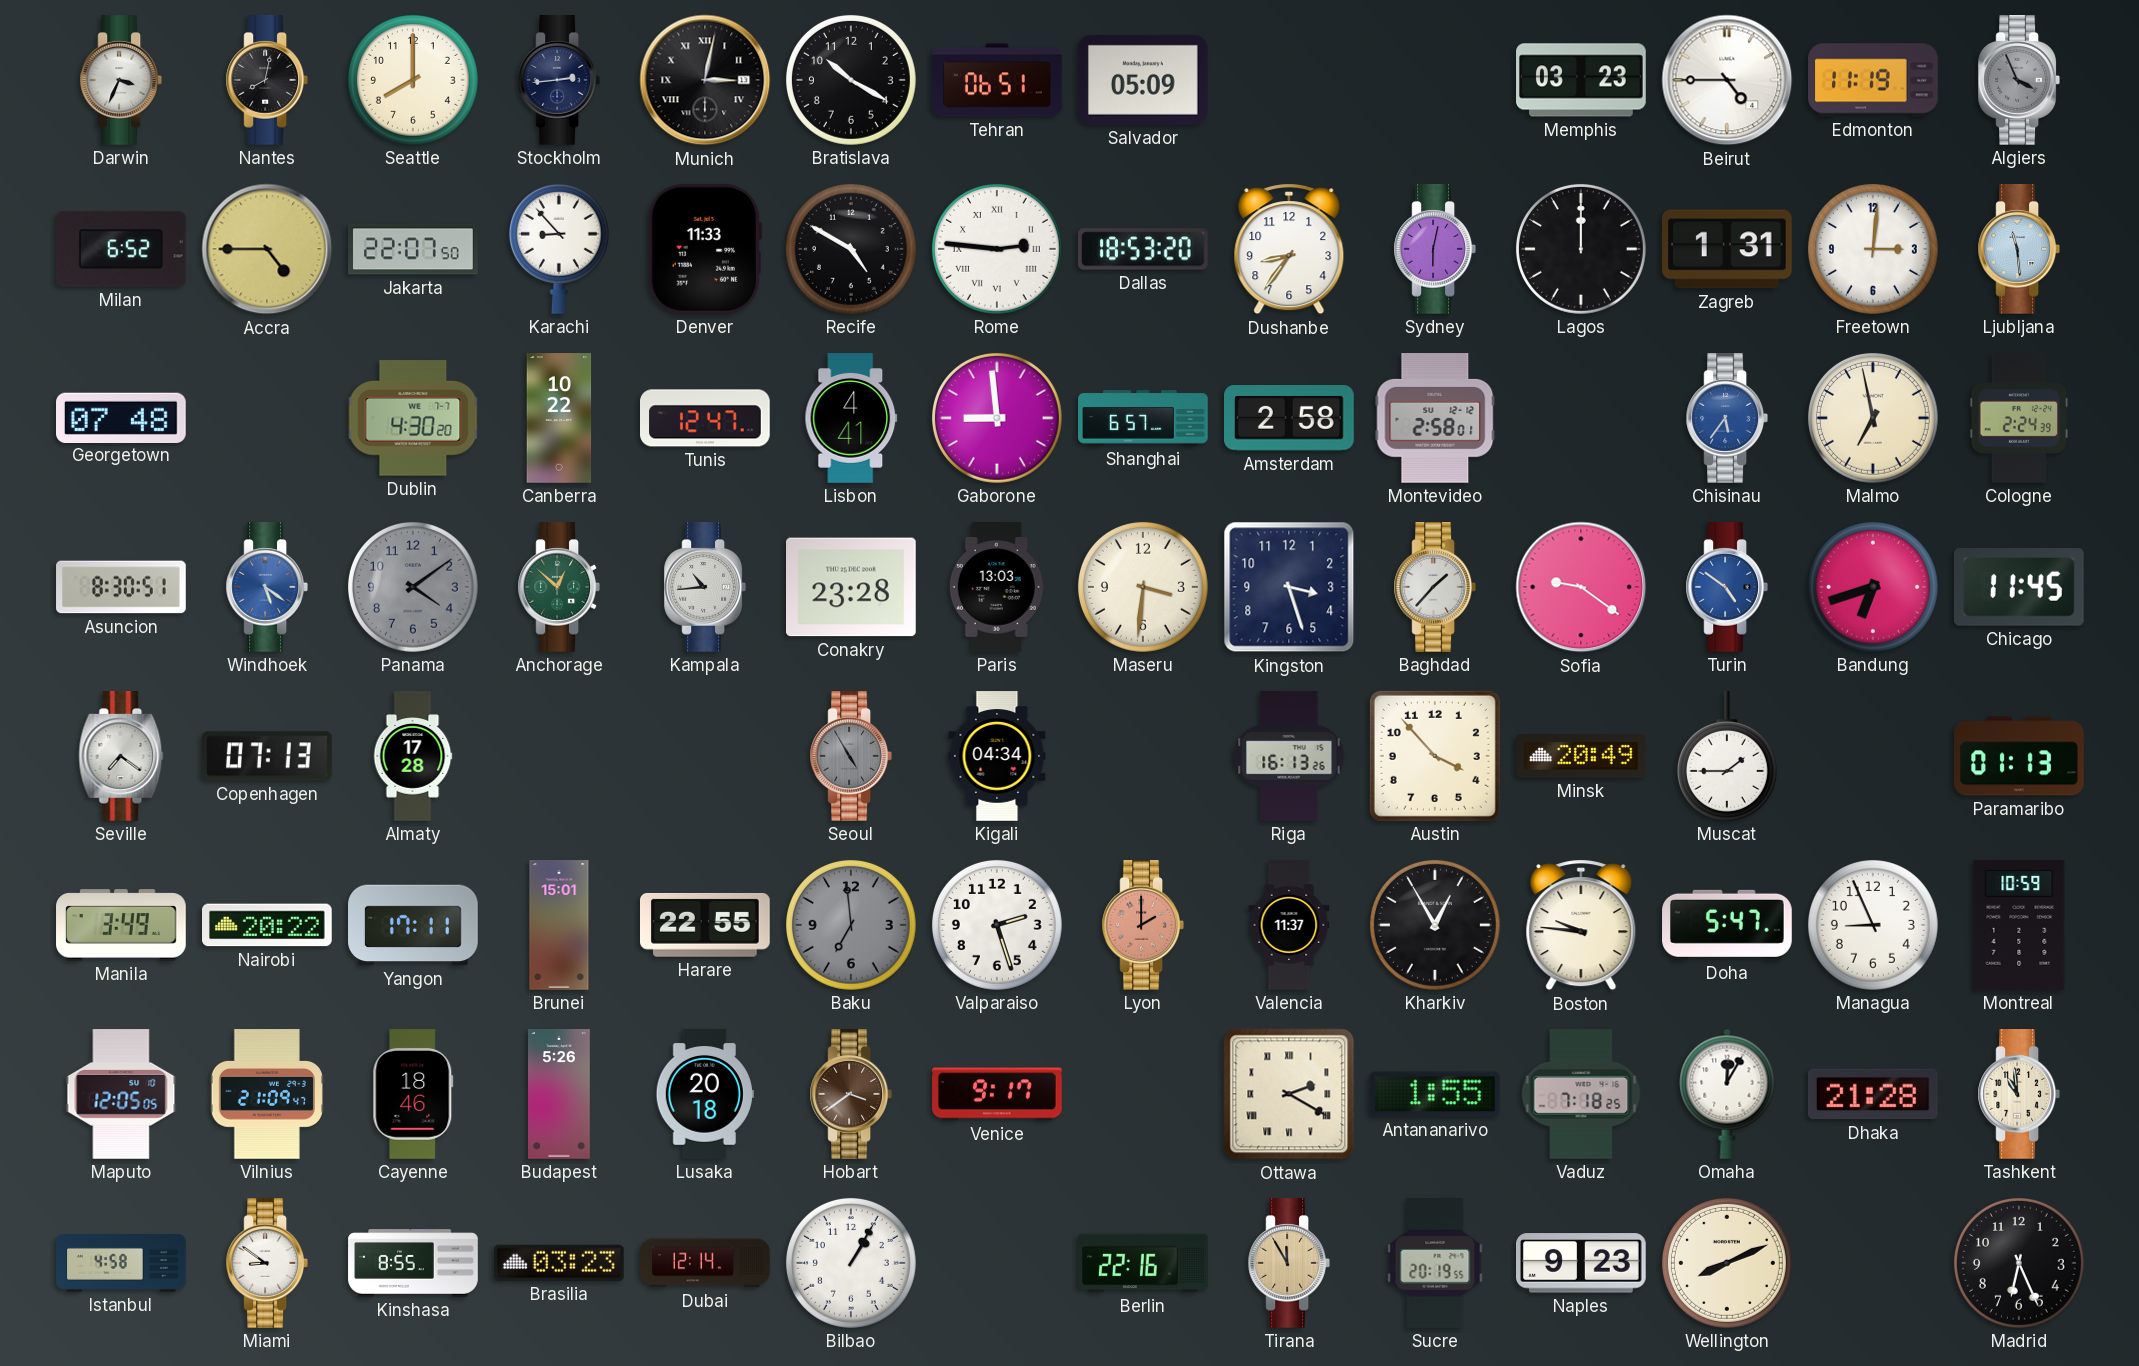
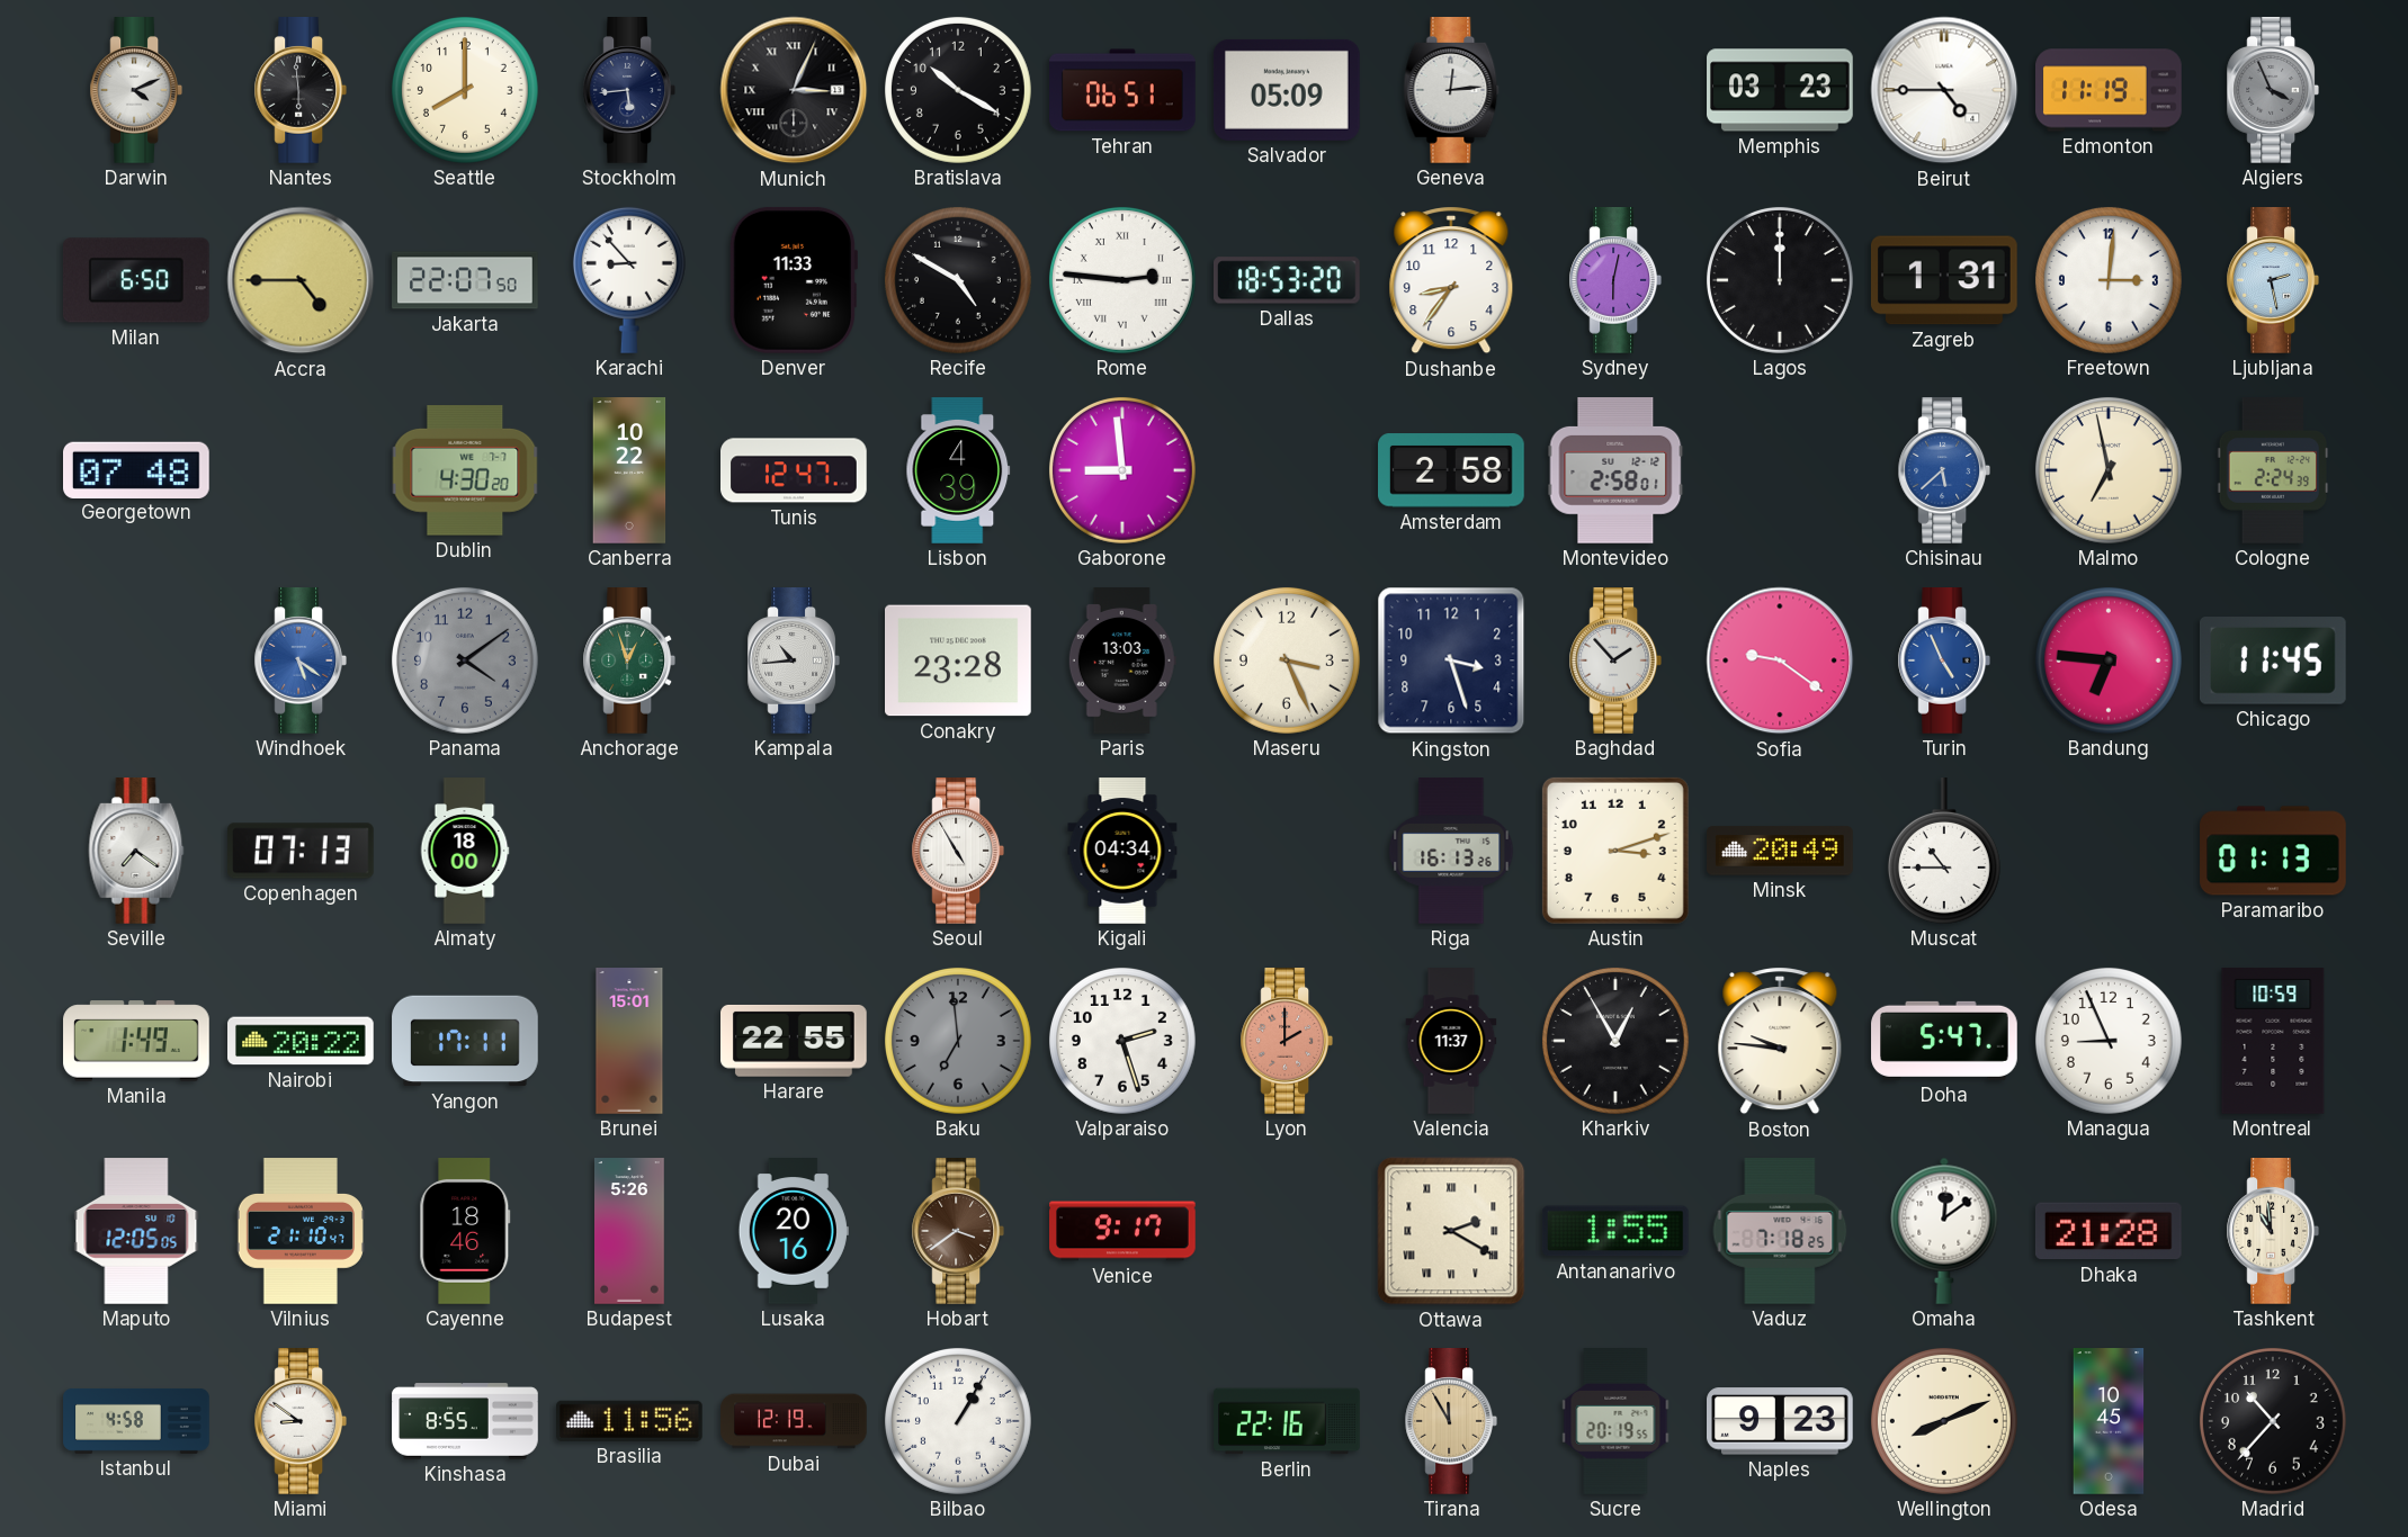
Darwin: 3:34 -> 4:11
Nantes: 8:02 -> 5:59
Stockholm: 2:44 -> 5:44
Munich: 3:02 -> 3:04
Geneva: none -> 12:14
Milan: 6:52 -> 6:50
Ljubljana: 11:29 -> 2:28
Lisbon: 4:41 -> 4:39
Shanghai: 6:57 -> none
Chisinau: 5:36 -> 5:38
Asuncion: 8:30 -> none
Anchorage: 12:52 -> 12:57
Maseru: 3:31 -> 3:26
Baghdad: 1:37 -> 1:53
Turin: 4:51 -> 4:56
Bandung: 6:42 -> 6:46
Almaty: 17:28 -> 18:00
Seoul dial: grey -> white
Austin: 3:53 -> 3:12
Muscat: 1:45 -> 10:45
Manila: 3:49 -> 1:49
Vilnius: 21:09 -> 21:10
Lusaka: 20:18 -> 20:16
Omaha: 12:05 -> 12:09
Brasilia: 03:23 -> 11:56
Dubai: 12:14 -> 12:19
Odesa: none -> 10:45
Madrid: 6:26 -> 10:37
